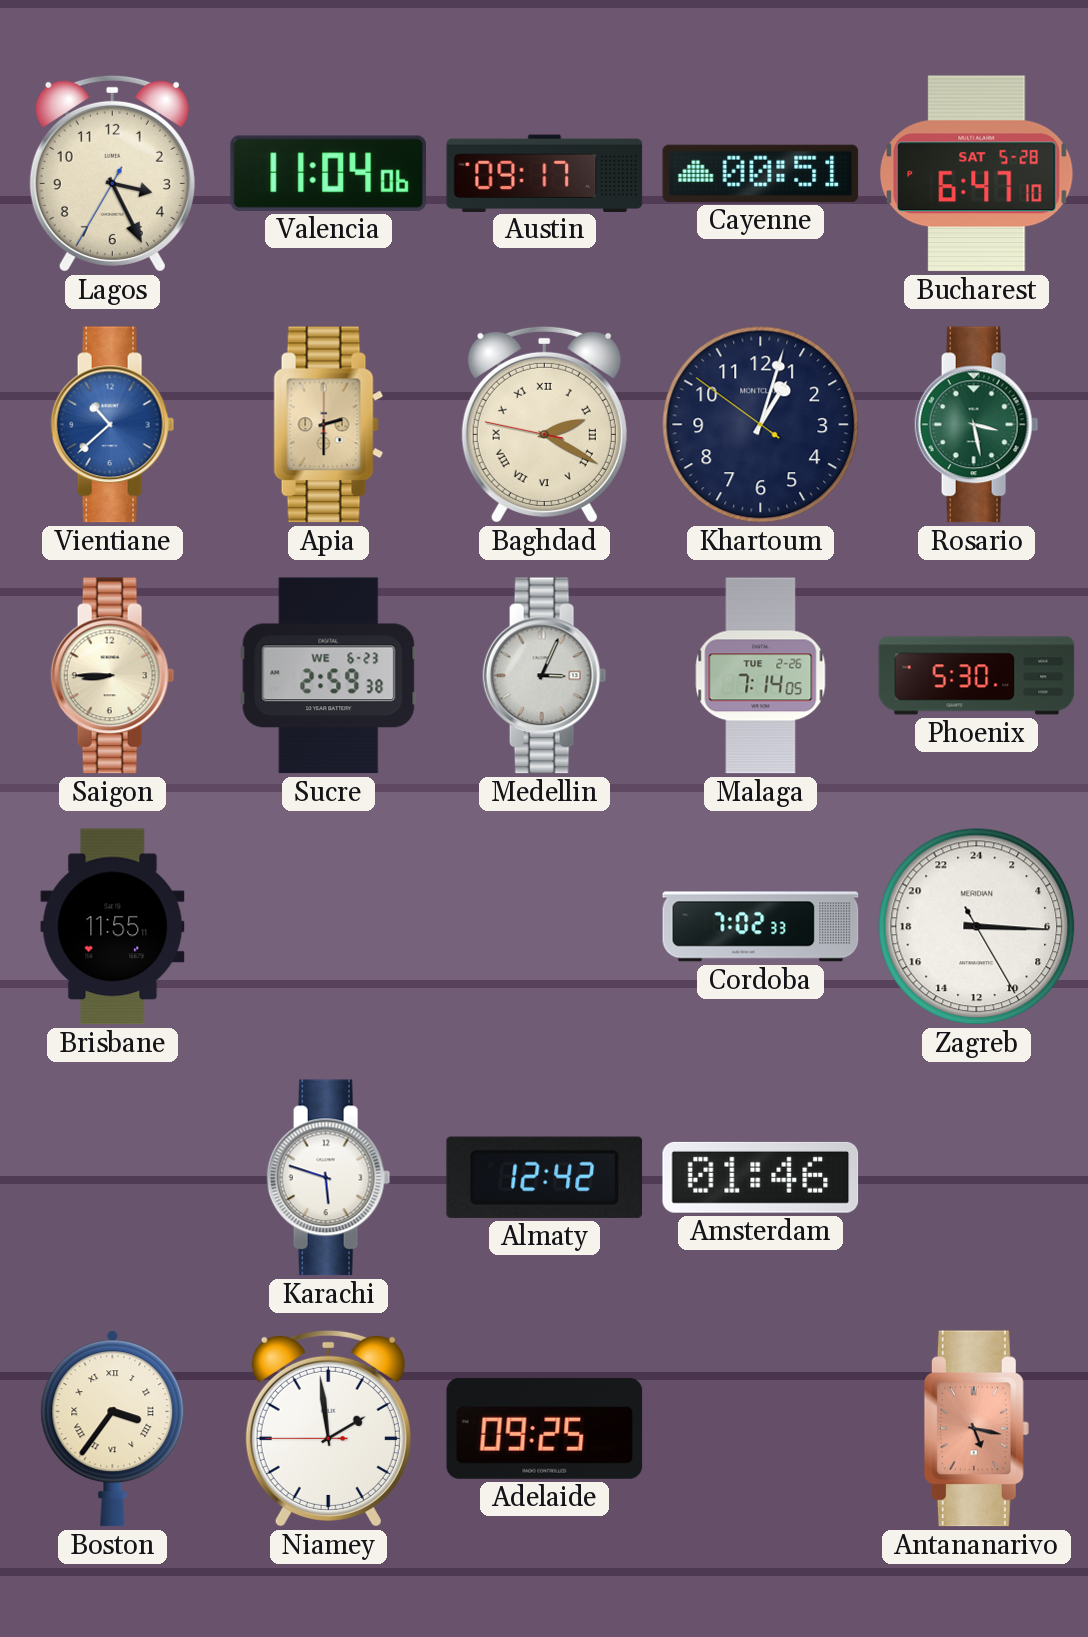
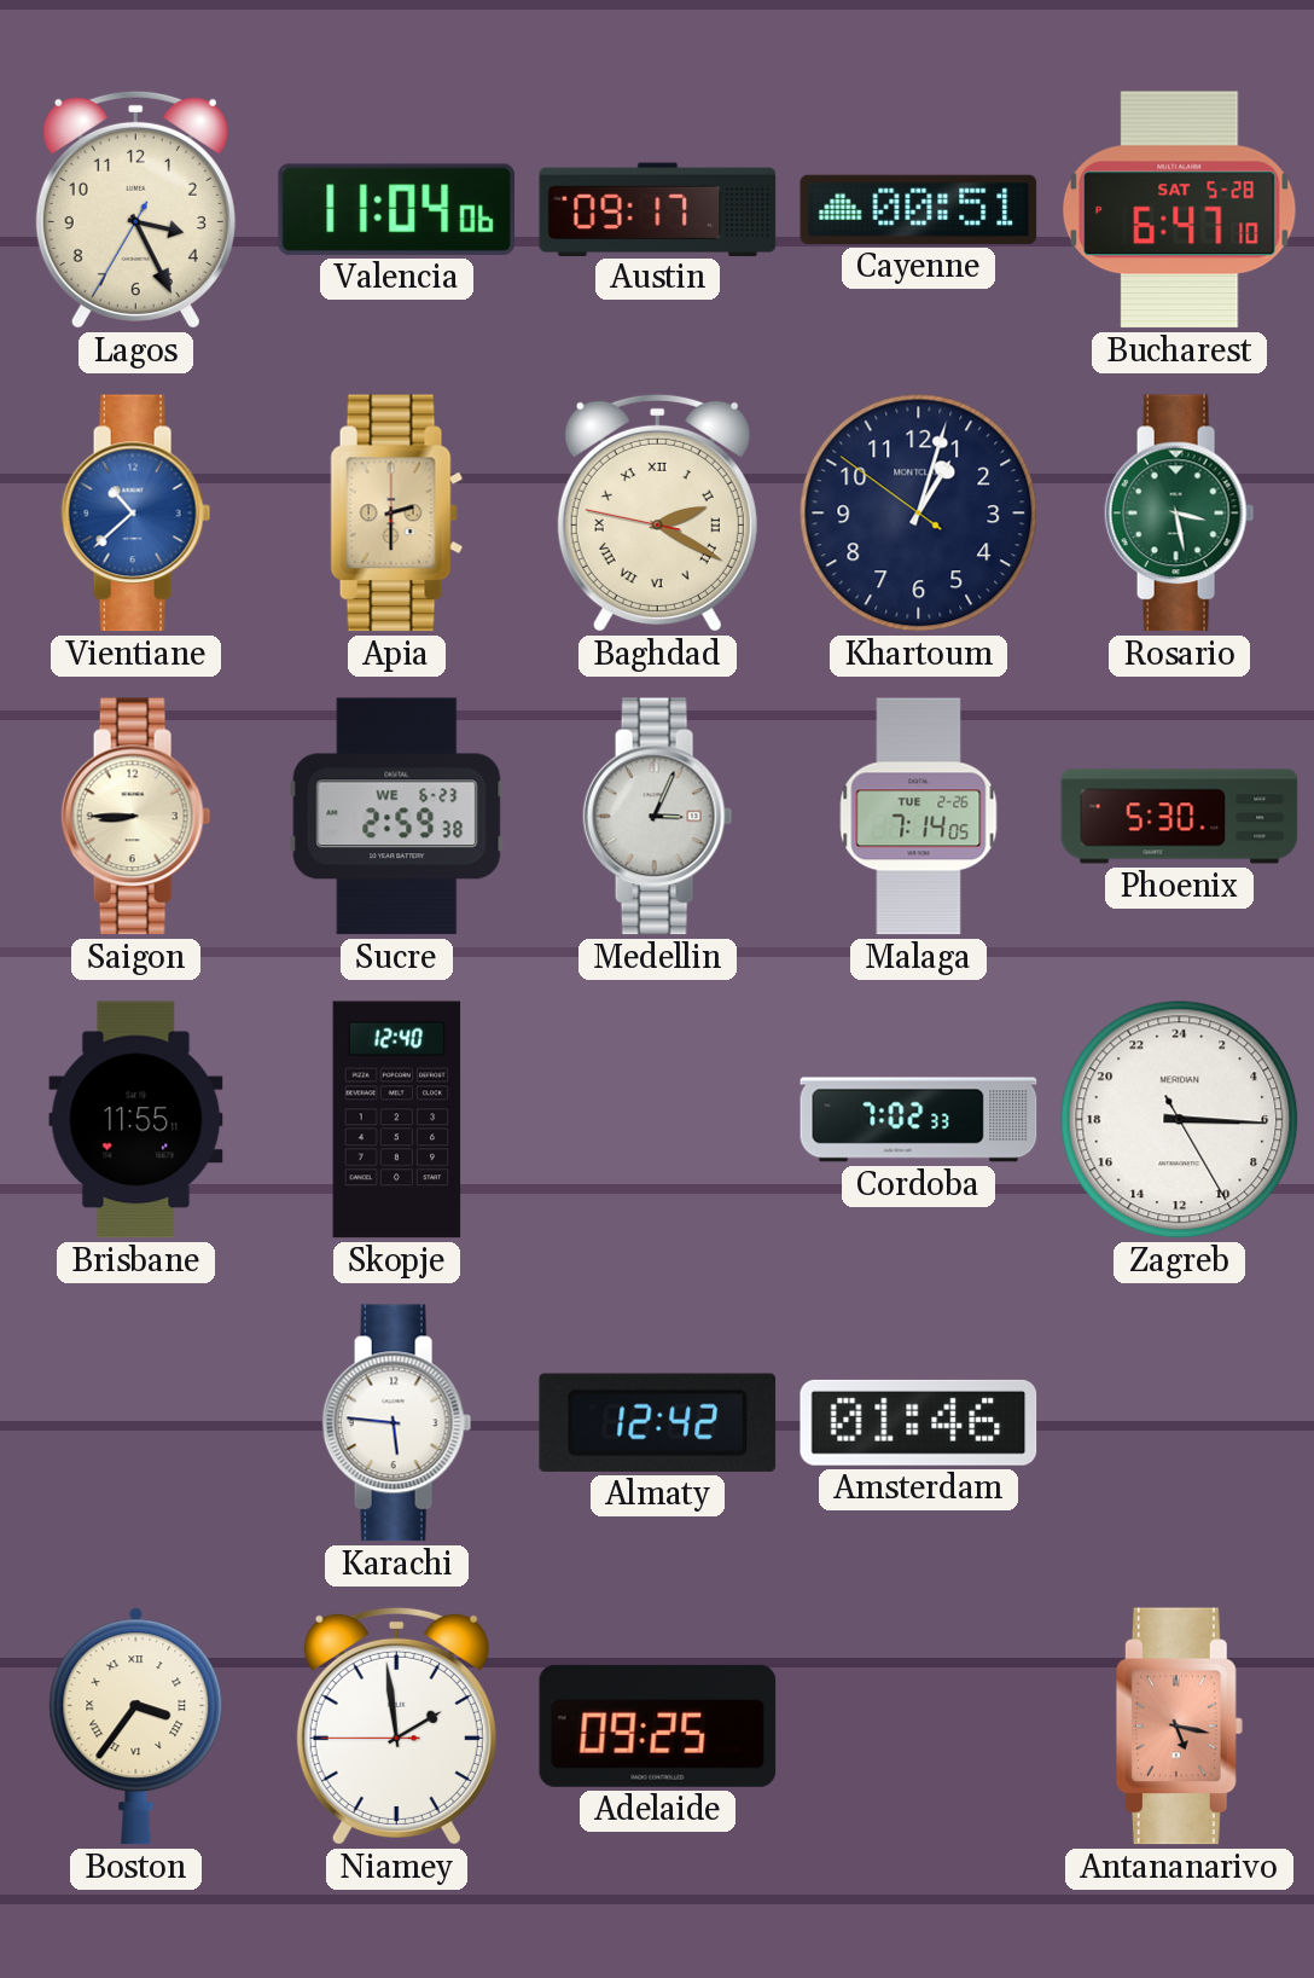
Skopje: none -> 12:40
Karachi: 5:48 -> 5:46
